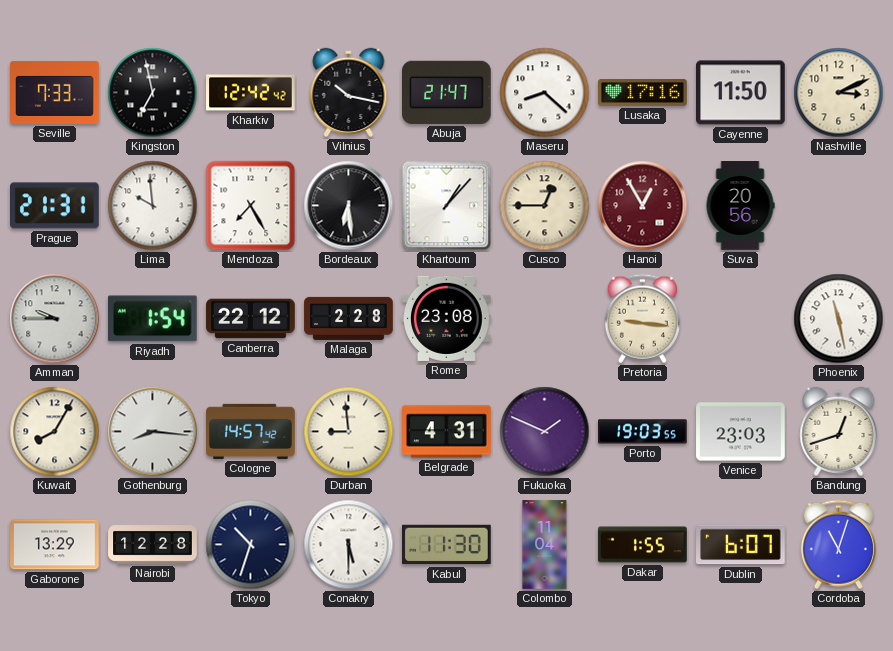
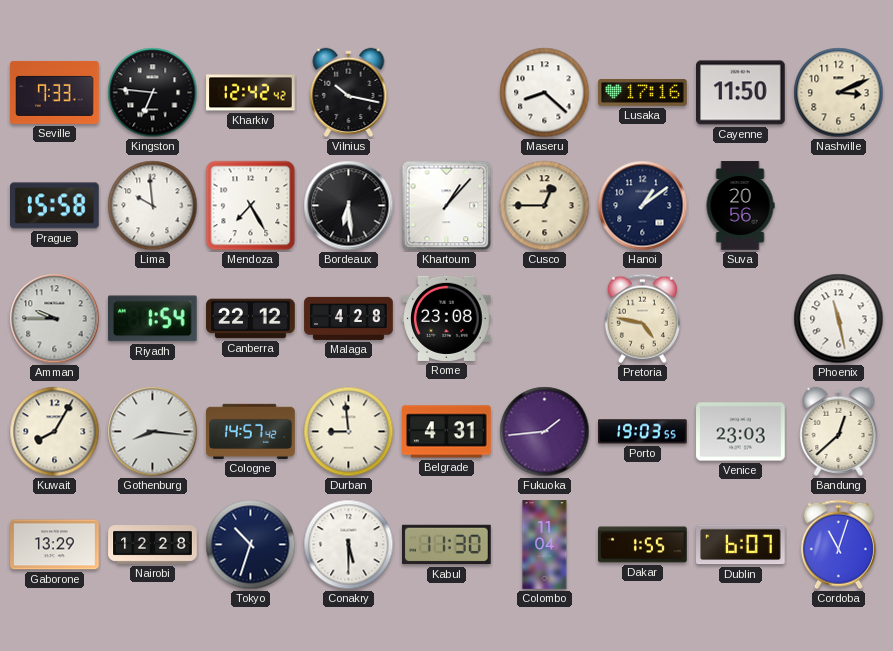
Kingston: 6:58 -> 6:46
Abuja: 21:47 -> none
Prague: 21:31 -> 15:58
Hanoi: 12:55 -> 1:09
Hanoi dial: burgundy -> navy
Malaga: 2:28 -> 4:28
Pretoria: 9:16 -> 4:47
Fukuoka: 1:49 -> 1:44
Bandung: 12:42 -> 12:38
